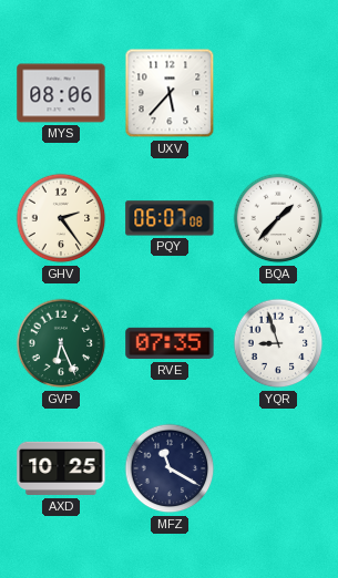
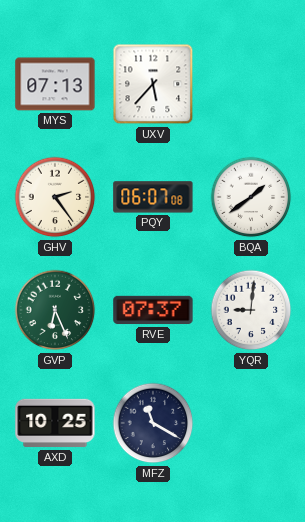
MYS: 08:06 -> 07:13
BQA: 1:37 -> 1:39
RVE: 07:35 -> 07:37
YQR: 8:57 -> 9:01
